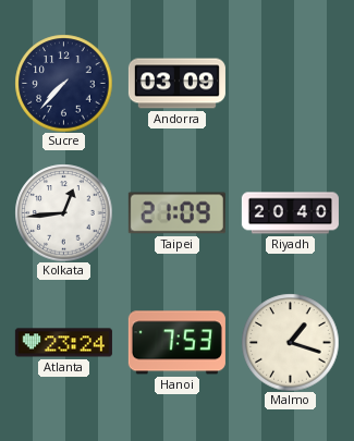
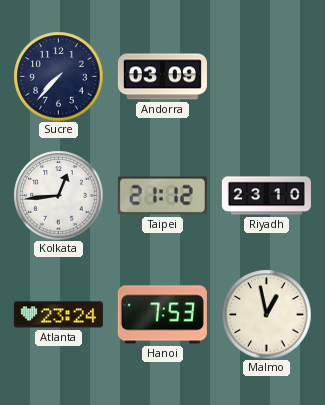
Taipei: 21:09 -> 21:12
Riyadh: 20:40 -> 23:10
Malmo: 1:18 -> 12:58
